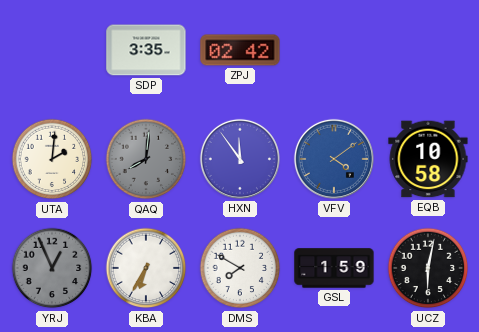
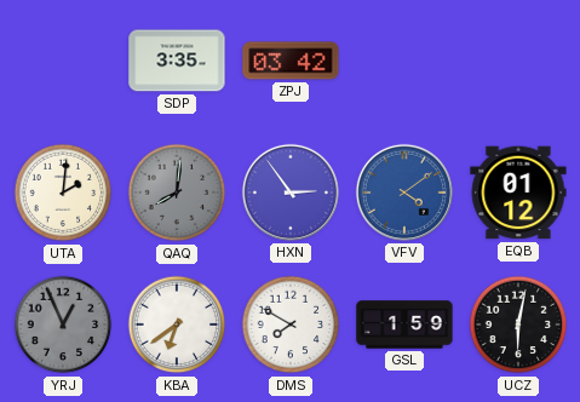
ZPJ: 02:42 -> 03:42
HXN: 11:54 -> 2:54
EQB: 10:58 -> 01:12
KBA: 6:35 -> 6:39
